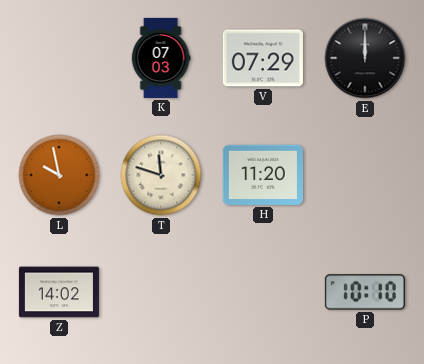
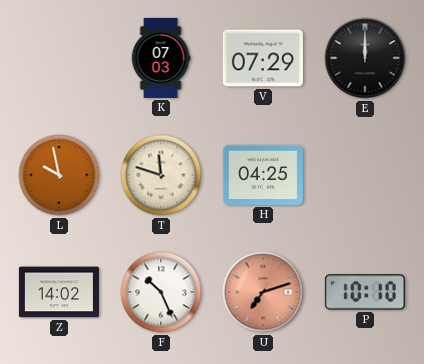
H: 11:20 -> 04:25
F: none -> 10:26
U: none -> 7:12
